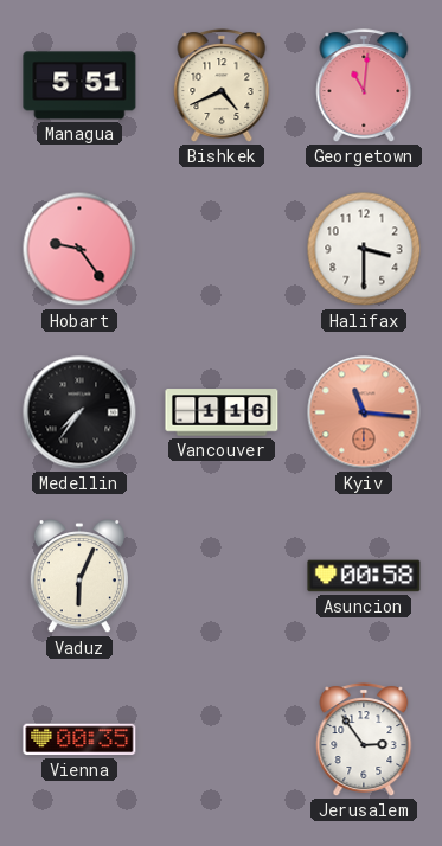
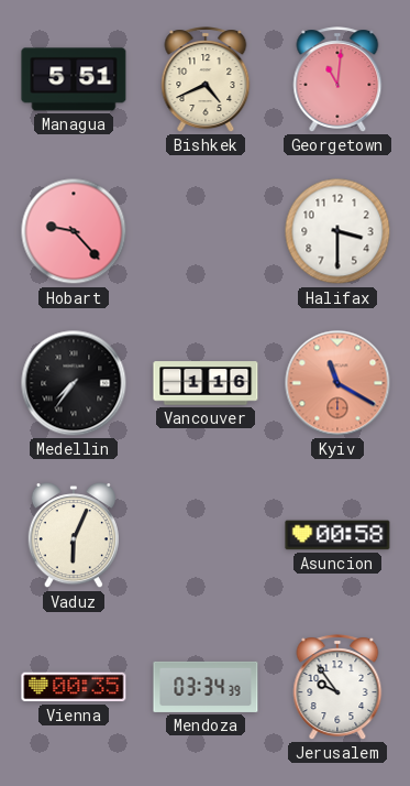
Hobart: 9:24 -> 9:23
Kyiv: 11:16 -> 11:20
Mendoza: none -> 03:34
Jerusalem: 2:54 -> 9:54
